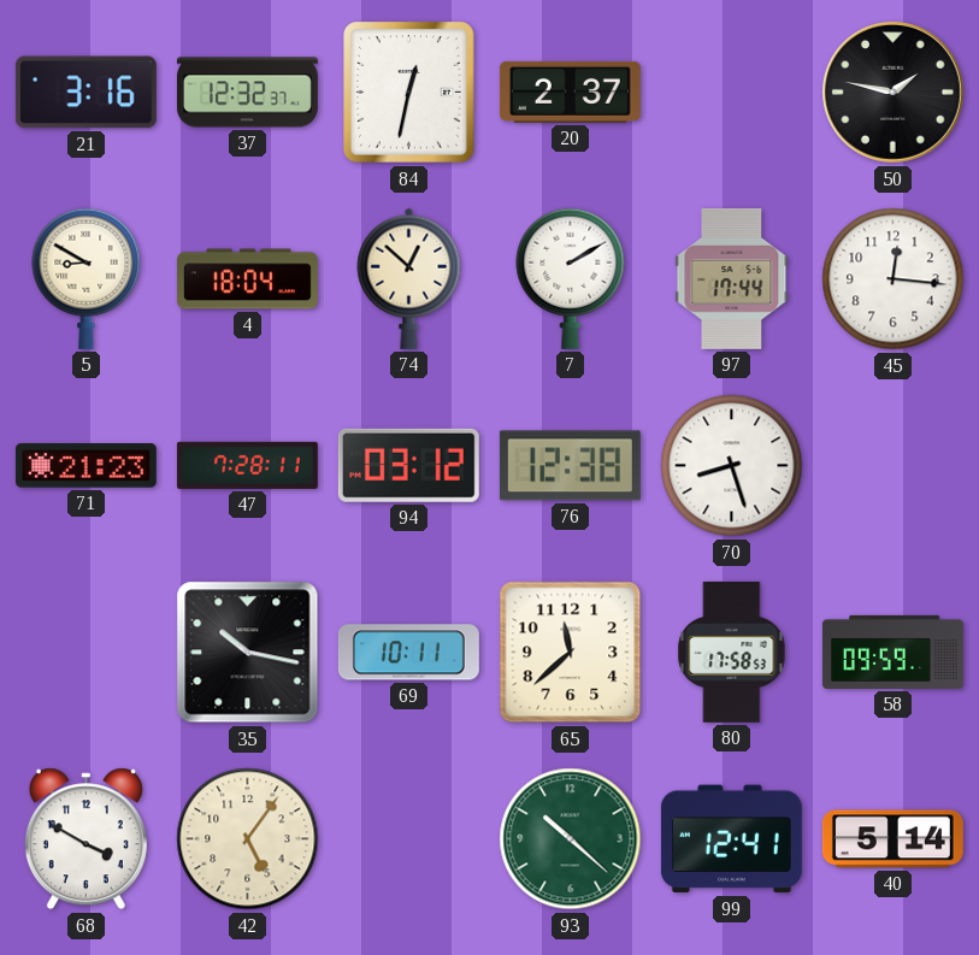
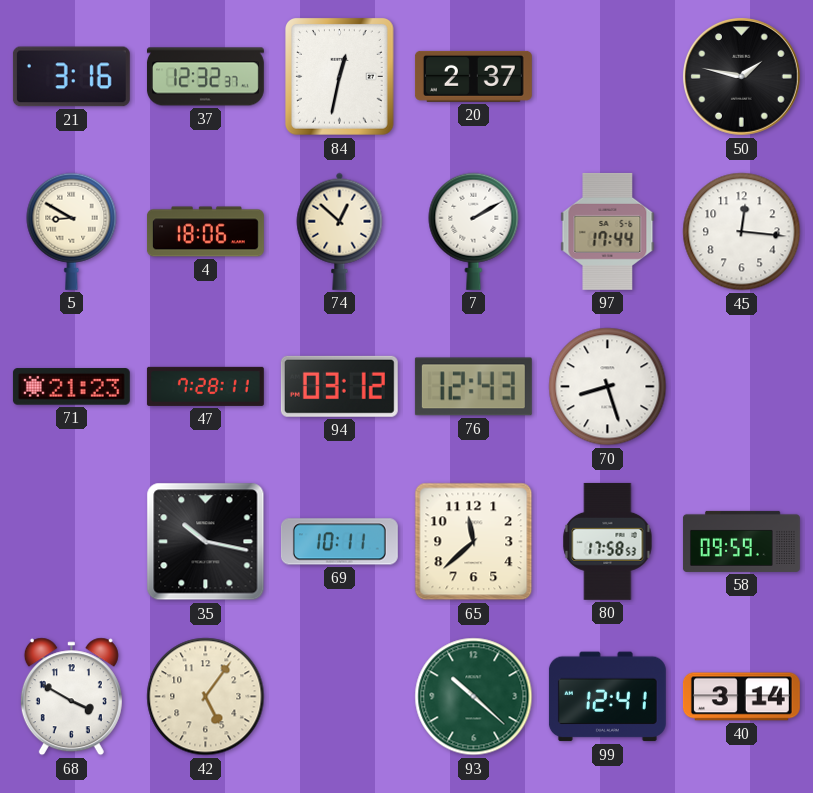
4: 18:04 -> 18:06
76: 12:38 -> 12:43
40: 5:14 -> 3:14
